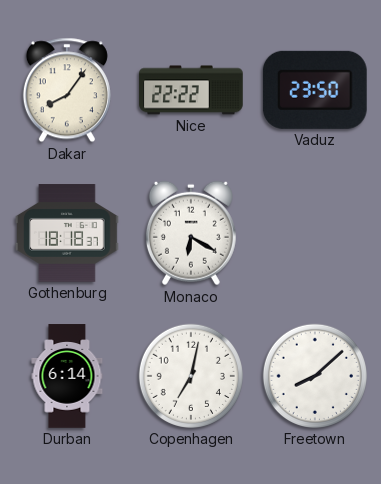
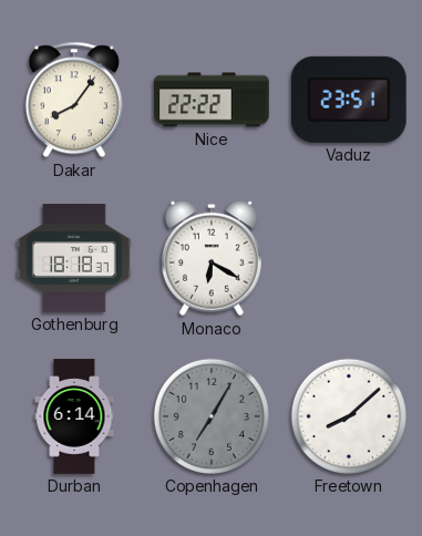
Vaduz: 23:50 -> 23:51
Copenhagen: 7:02 -> 7:05
Copenhagen dial: white -> grey
